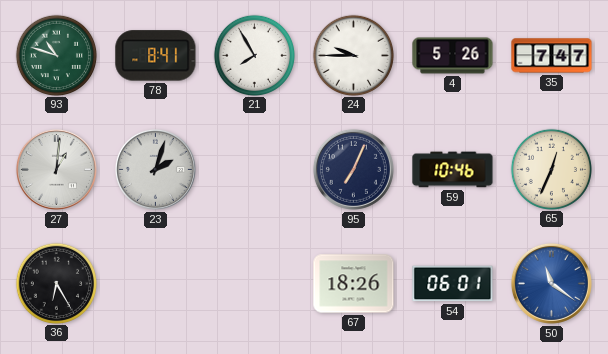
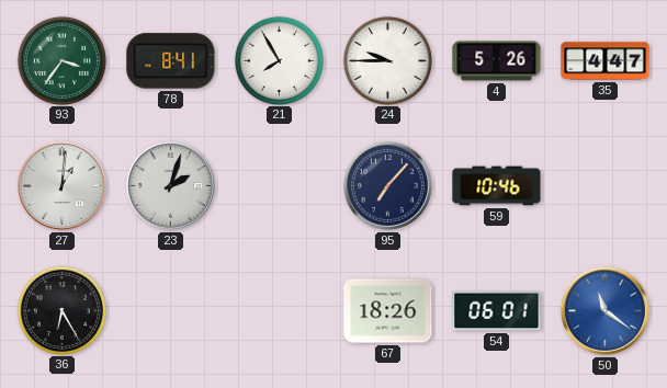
93: 10:48 -> 3:36
35: 7:47 -> 4:47
95: 7:04 -> 7:07
65: 12:34 -> none
